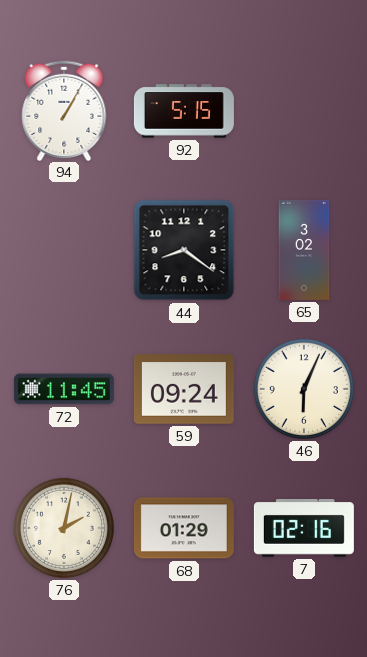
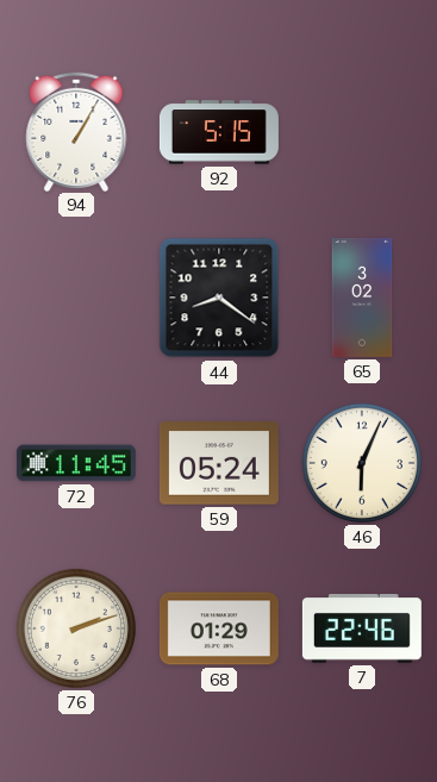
59: 09:24 -> 05:24
76: 2:02 -> 2:12
7: 02:16 -> 22:46
